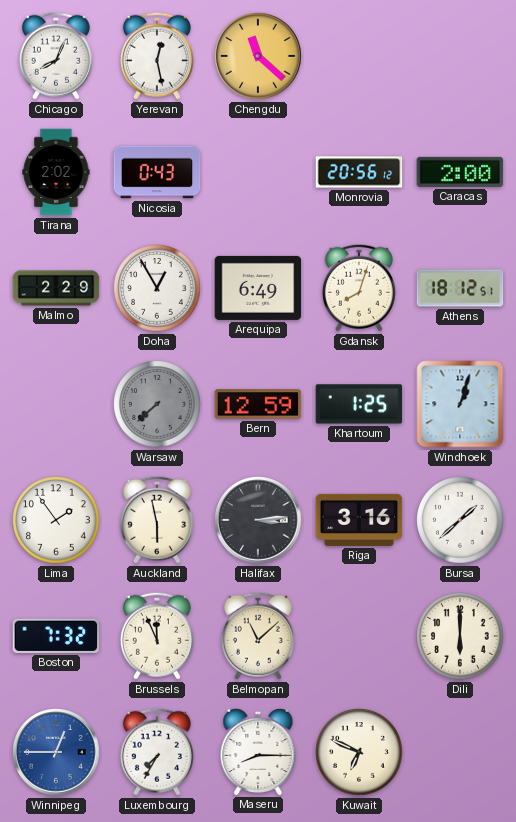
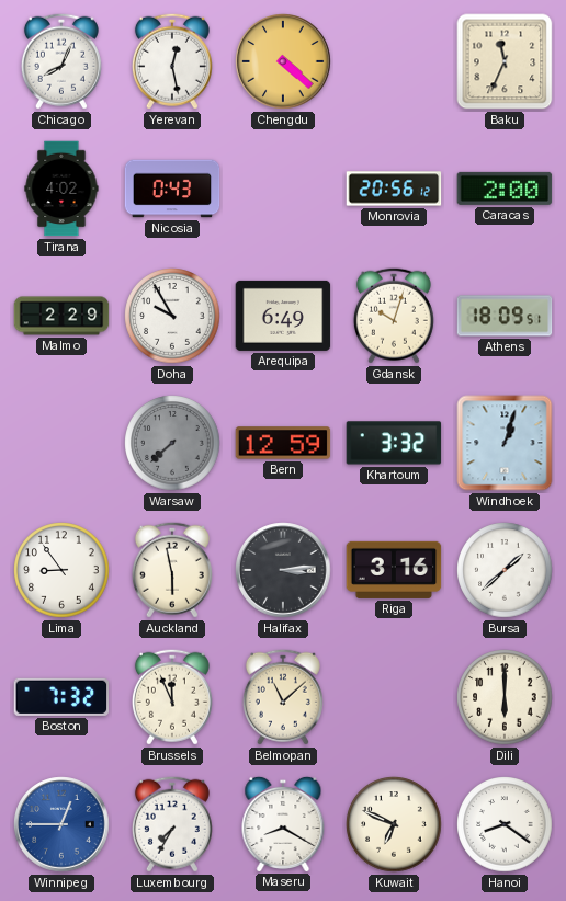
Chengdu: 11:22 -> 4:22
Baku: none -> 11:34
Tirana: 2:02 -> 4:02
Doha: 12:55 -> 9:55
Gdansk: 8:03 -> 10:03
Athens: 18:12 -> 18:09
Khartoum: 1:25 -> 3:32
Lima: 1:54 -> 8:54
Maseru: 8:15 -> 8:20
Hanoi: none -> 8:21
